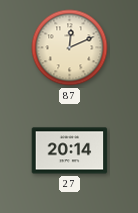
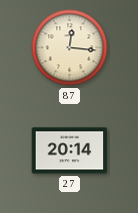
87: 12:11 -> 12:16
